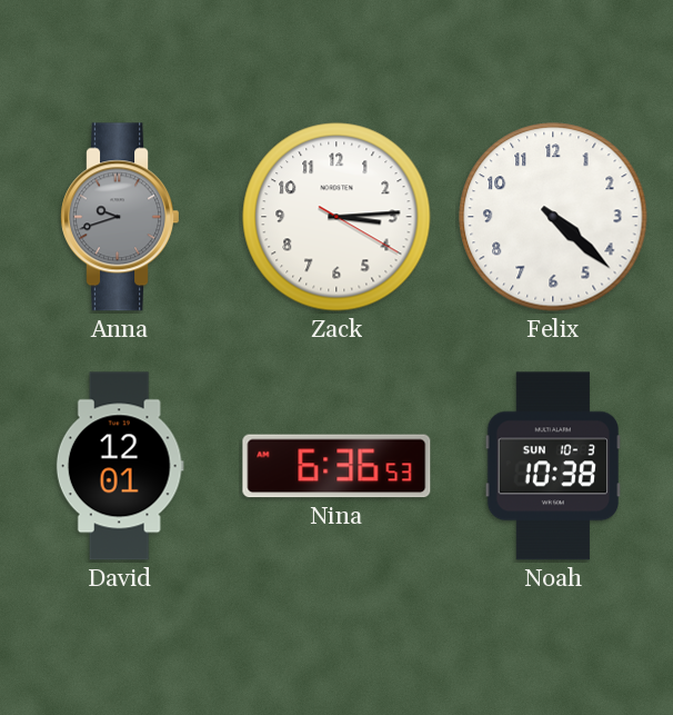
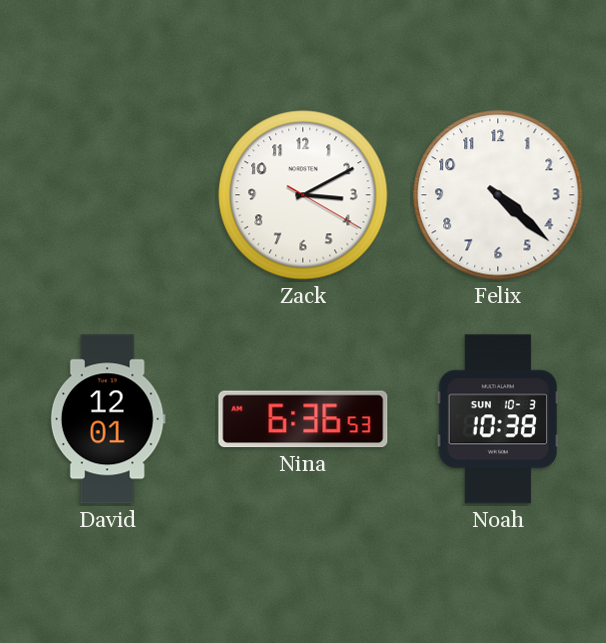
Anna: 9:42 -> none
Zack: 3:14 -> 3:10
